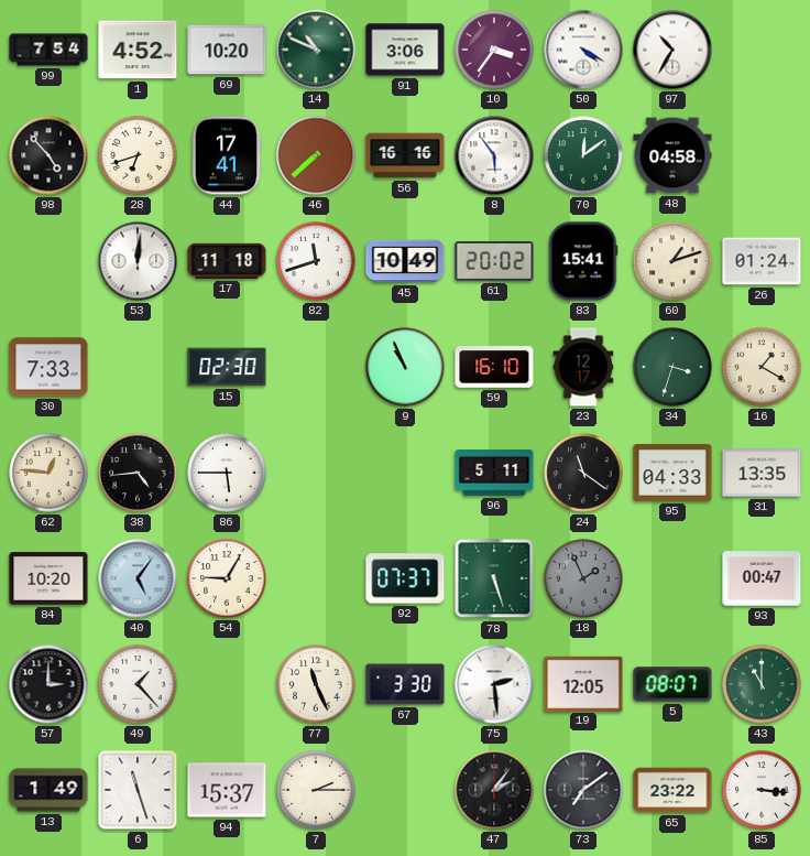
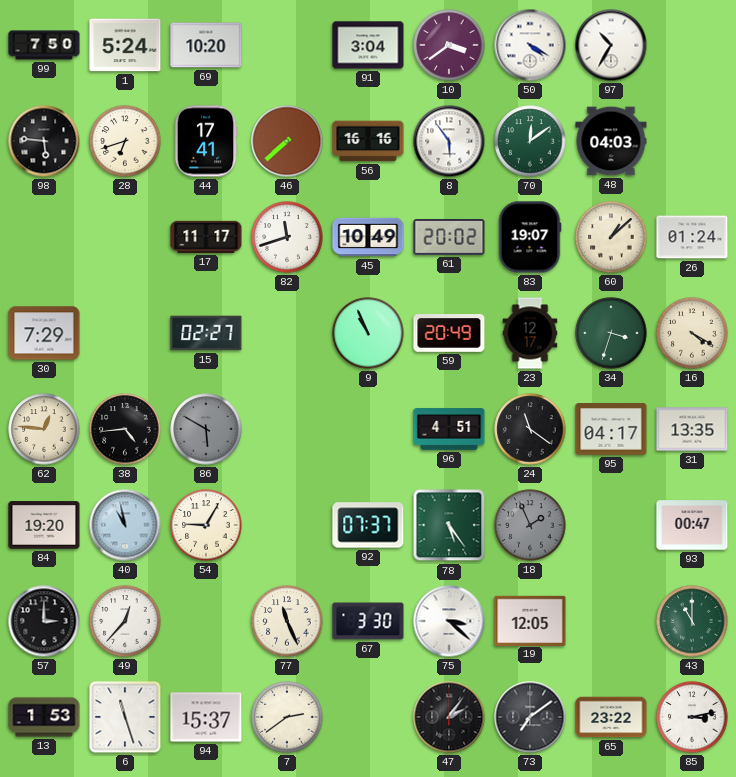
99: 7:54 -> 7:50
1: 4:52 -> 5:24
14: 10:49 -> none
91: 3:06 -> 3:04
10: 3:36 -> 3:39
98: 4:53 -> 5:46
48: 04:58 -> 04:03
53: 12:01 -> none
17: 11:18 -> 11:17
83: 15:41 -> 19:07
60: 1:12 -> 1:08
30: 7:33 -> 7:29
15: 02:30 -> 02:27
59: 16:10 -> 20:49
16: 1:20 -> 4:20
86: 5:45 -> 5:50
86 dial: white -> grey
96: 5:11 -> 4:51
95: 04:33 -> 04:17
84: 10:20 -> 19:20
40: 5:06 -> 10:58
78: 5:27 -> 5:24
49: 1:23 -> 12:37
75: 2:29 -> 3:22
5: 08:07 -> none
13: 1:49 -> 1:53
7: 2:15 -> 2:39
85: 3:16 -> 3:13
